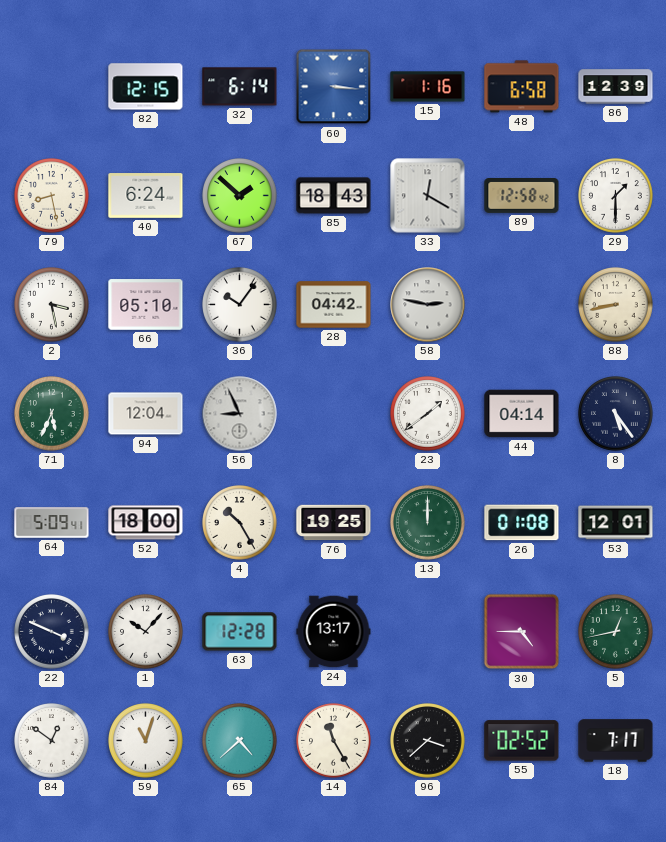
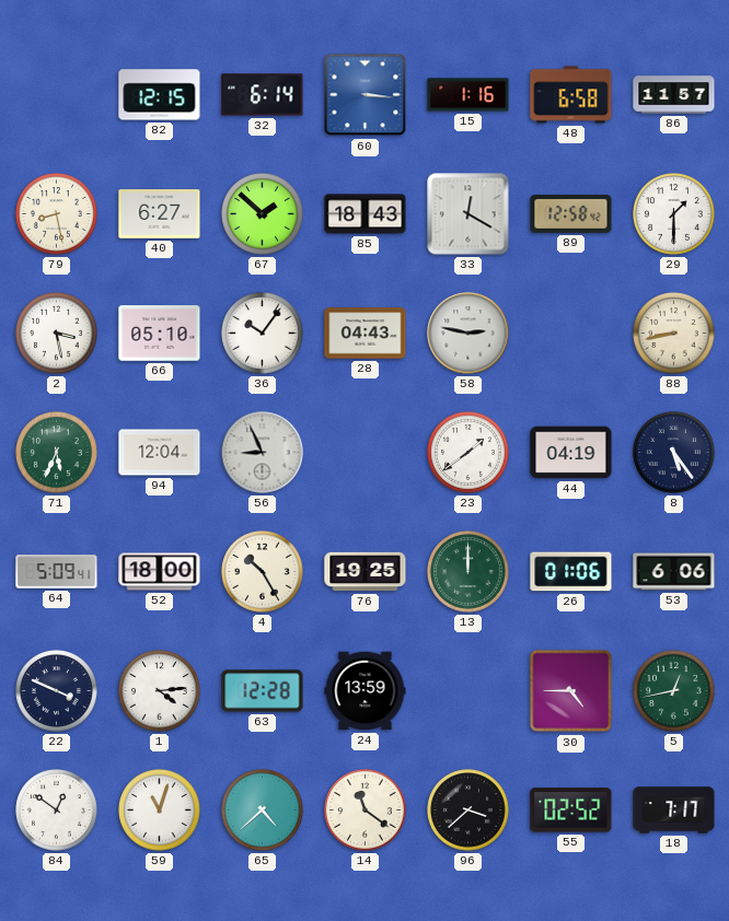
86: 12:39 -> 11:57
40: 6:24 -> 6:27
28: 04:42 -> 04:43
44: 04:14 -> 04:19
26: 01:08 -> 01:06
53: 12:01 -> 6:06
1: 10:07 -> 4:14
24: 13:17 -> 13:59
14: 11:25 -> 11:21
